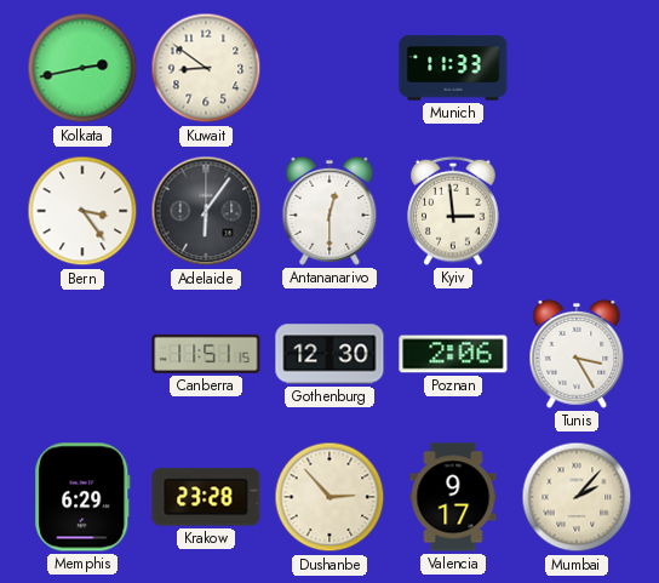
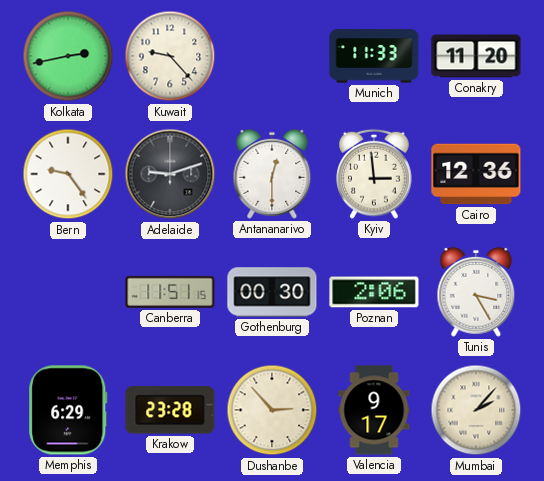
Kuwait: 8:51 -> 9:23
Conakry: none -> 11:20
Bern: 3:24 -> 9:24
Adelaide: 6:06 -> 9:12
Cairo: none -> 12:36
Gothenburg: 12:30 -> 00:30
